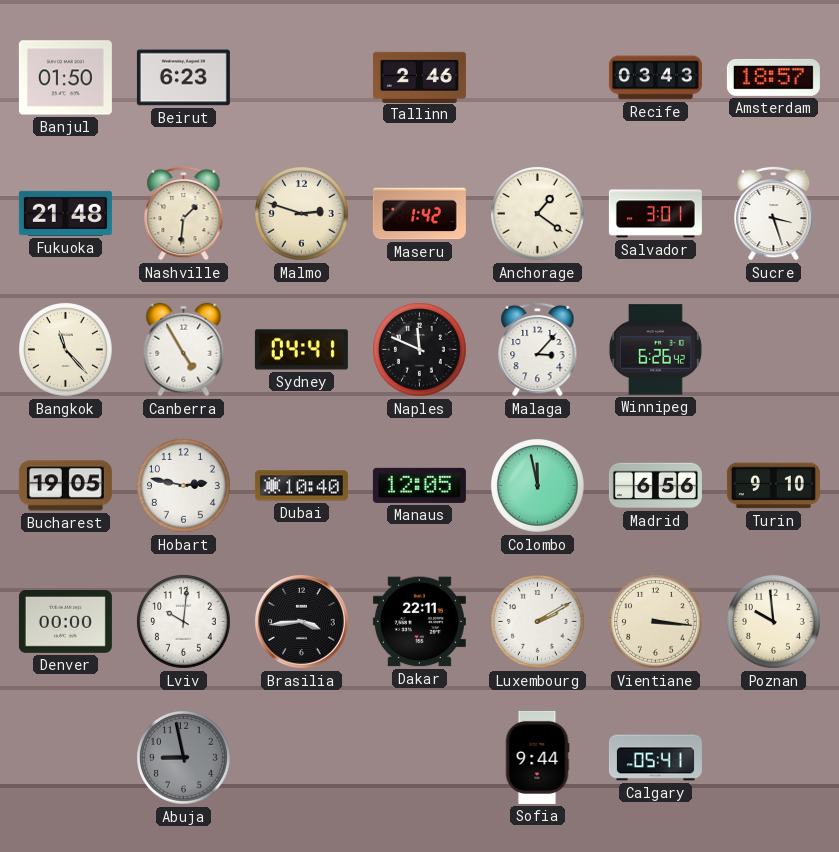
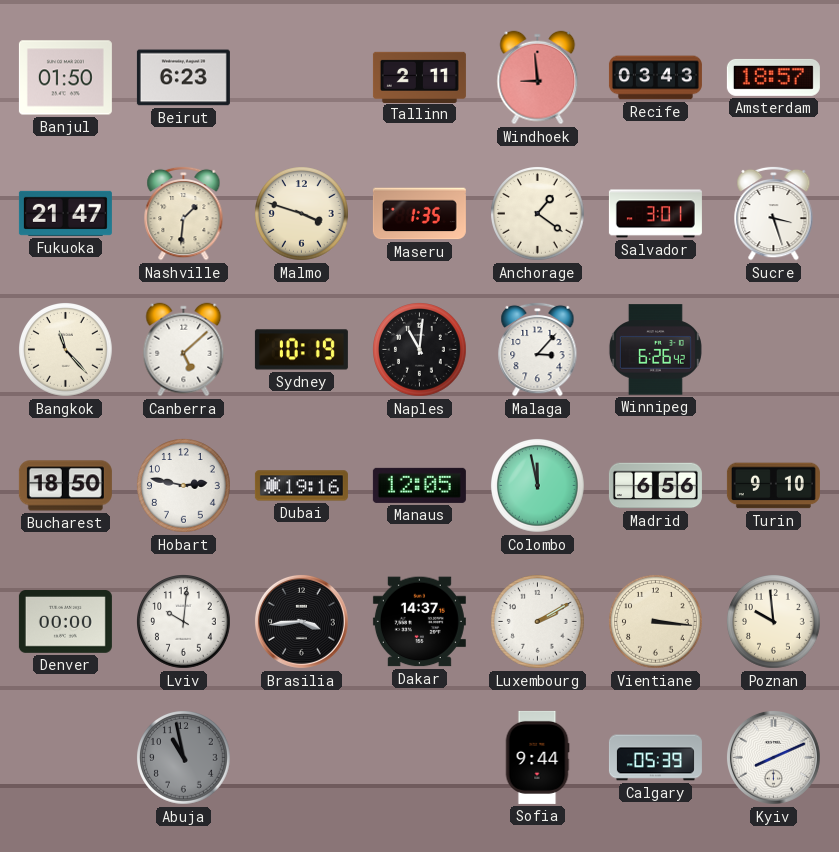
Tallinn: 2:46 -> 2:11
Windhoek: none -> 8:59
Fukuoka: 21:48 -> 21:47
Malmo: 2:48 -> 3:48
Maseru: 1:42 -> 1:35
Canberra: 4:55 -> 5:08
Sydney: 04:41 -> 10:19
Naples: 11:49 -> 11:01
Bucharest: 19:05 -> 18:50
Dubai: 10:40 -> 19:16
Dakar: 22:11 -> 14:37
Abuja: 8:58 -> 10:58
Calgary: 05:41 -> 05:39
Kyiv: none -> 8:11
